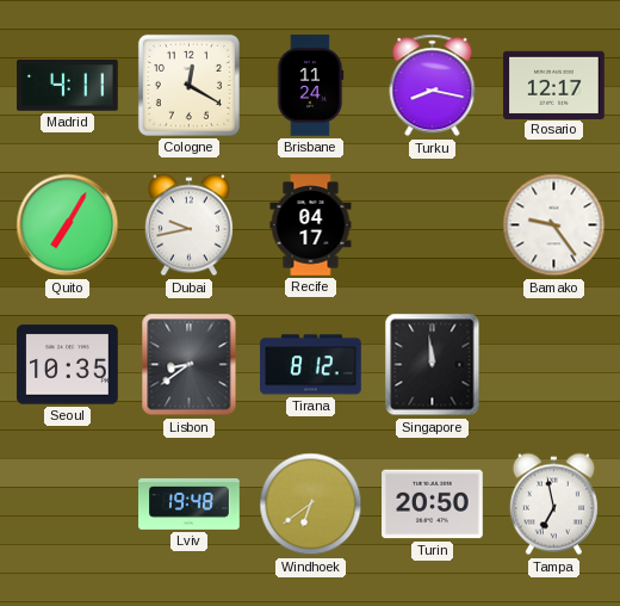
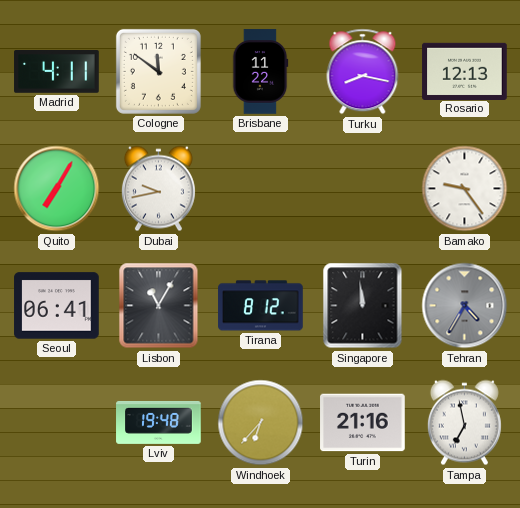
Cologne: 12:20 -> 11:51
Brisbane: 11:24 -> 11:22
Rosario: 12:17 -> 12:13
Recife: 04:17 -> none
Seoul: 10:35 -> 06:41
Lisbon: 8:39 -> 11:05
Tehran: none -> 4:35
Windhoek: 6:39 -> 6:37
Turin: 20:50 -> 21:16
